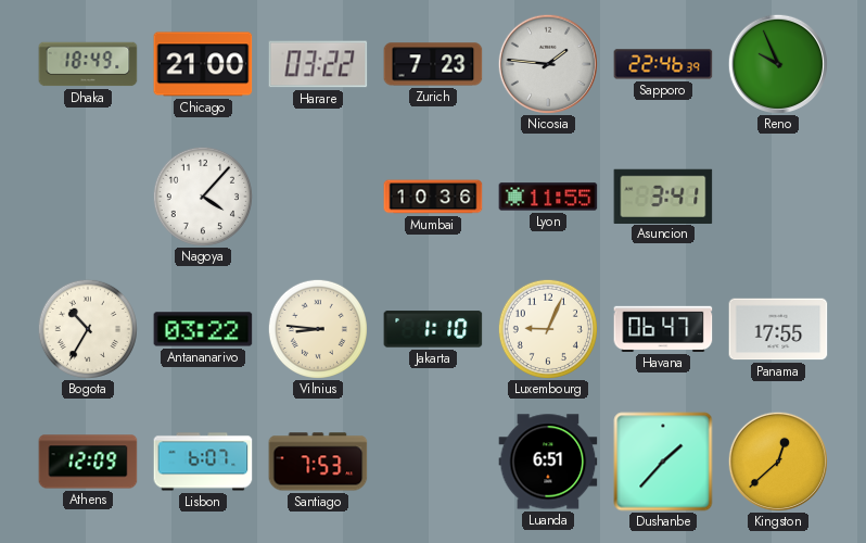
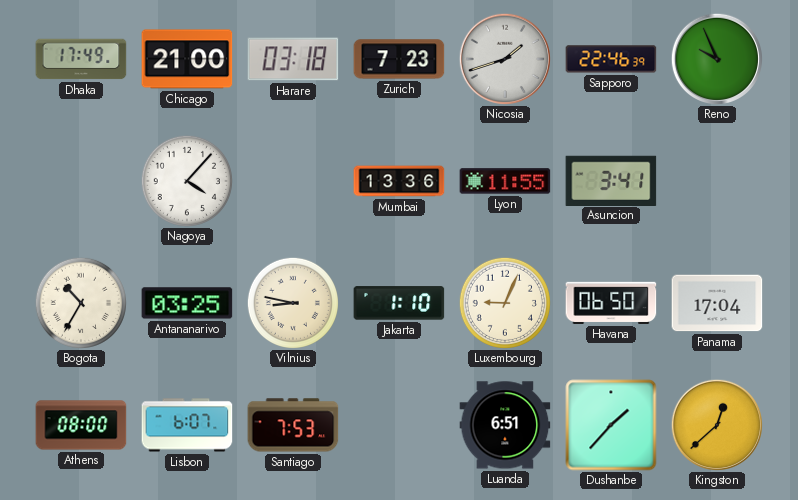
Dhaka: 18:49 -> 17:49
Harare: 03:22 -> 03:18
Nicosia: 1:46 -> 1:42
Mumbai: 10:36 -> 13:36
Antananarivo: 03:22 -> 03:25
Vilnius: 8:46 -> 8:47
Havana: 06:47 -> 06:50
Panama: 17:55 -> 17:04
Athens: 12:09 -> 08:00
